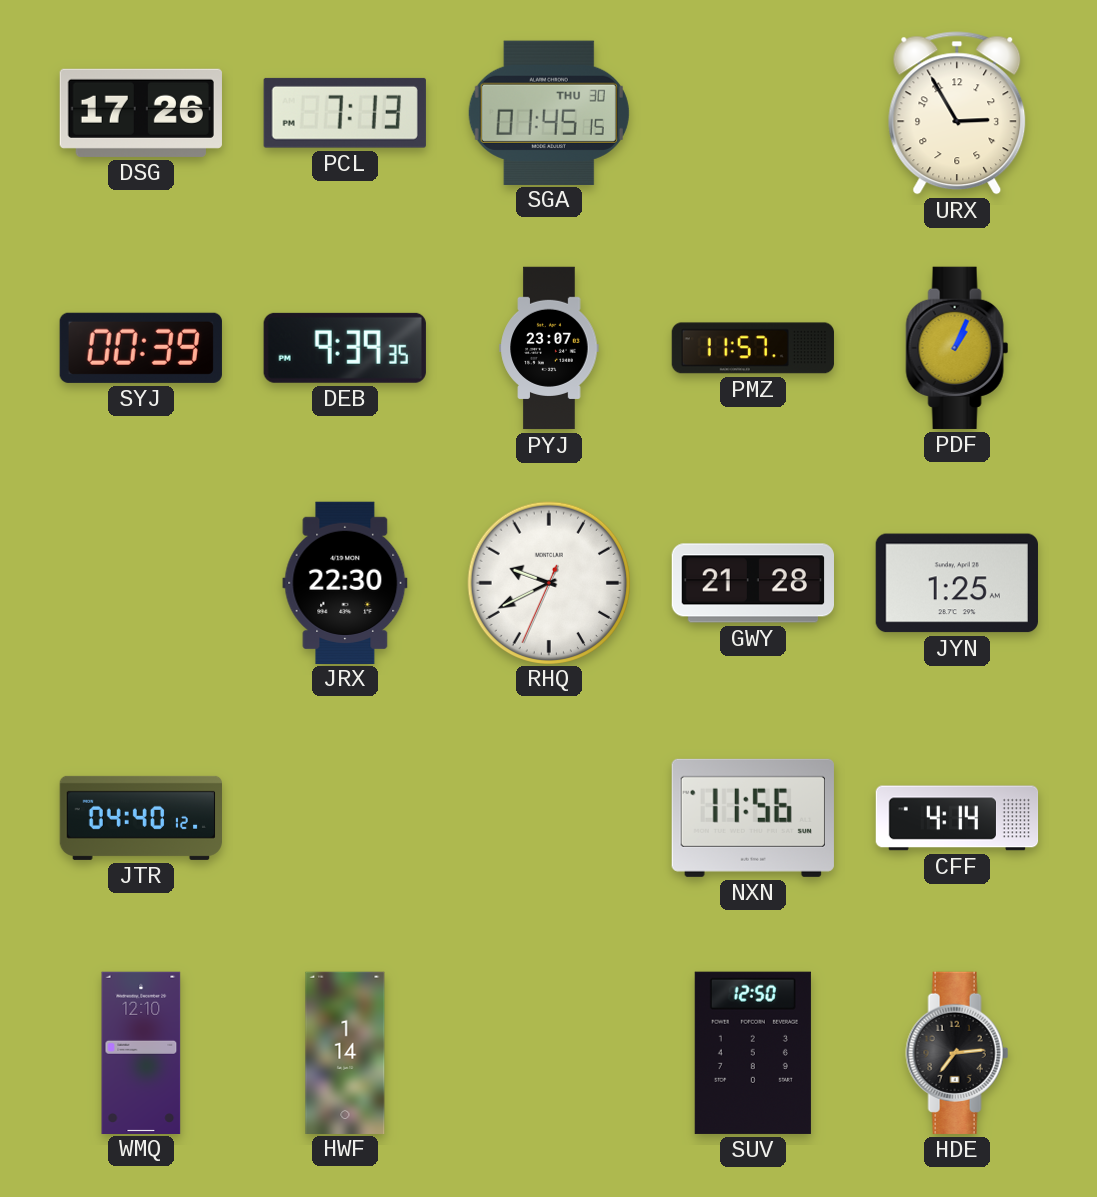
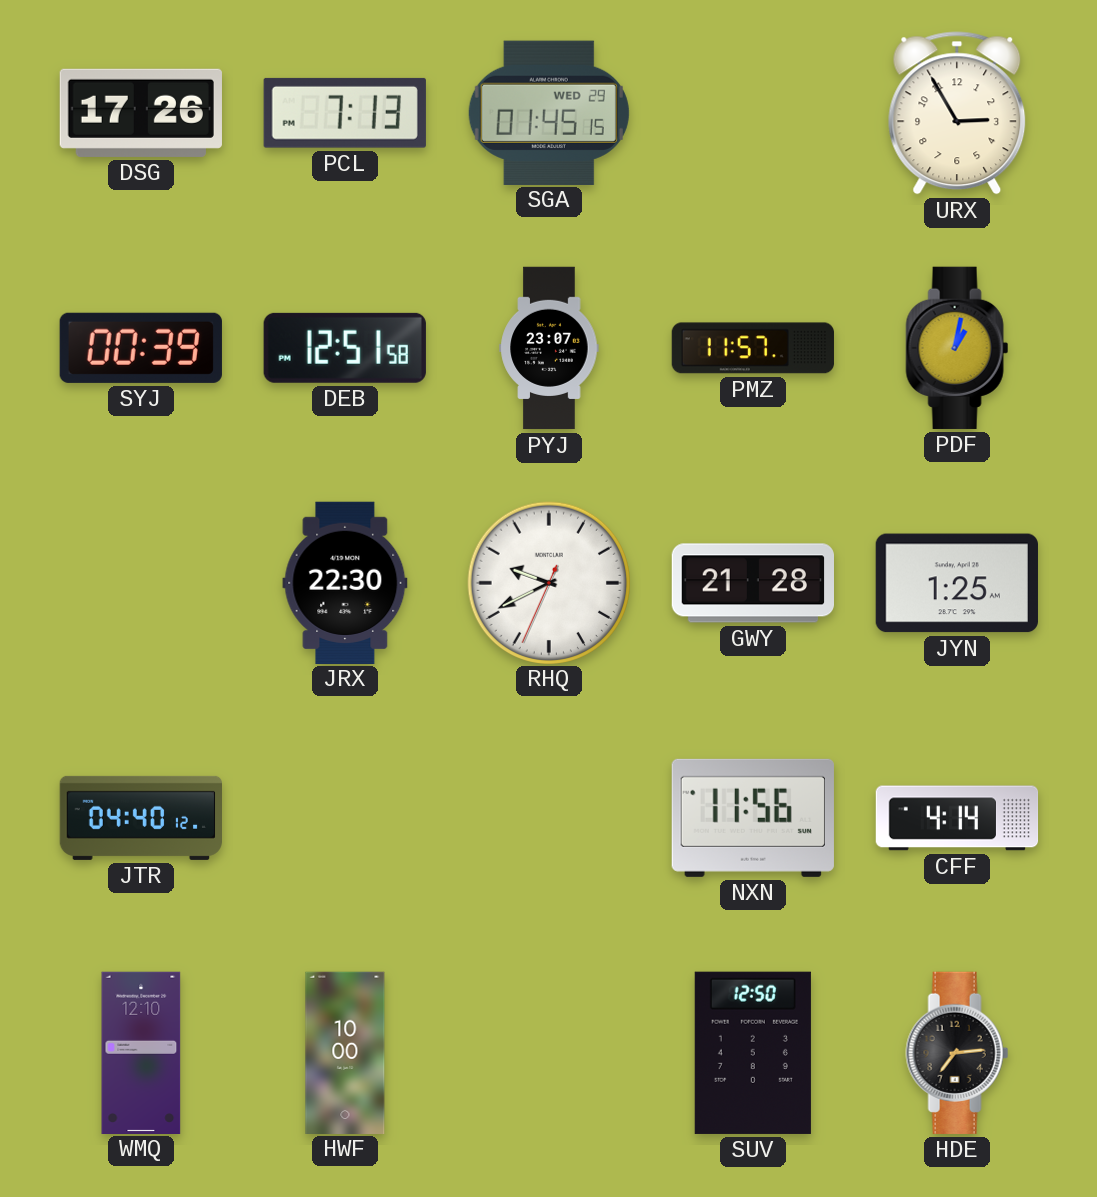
SGA date: THU 30 -> WED 29
DEB: 9:39 -> 12:51
PDF: 1:04 -> 1:02
HWF: 1:14 -> 10:00
